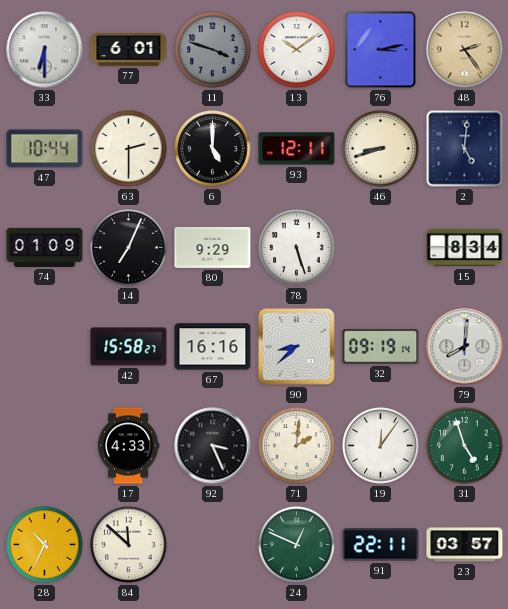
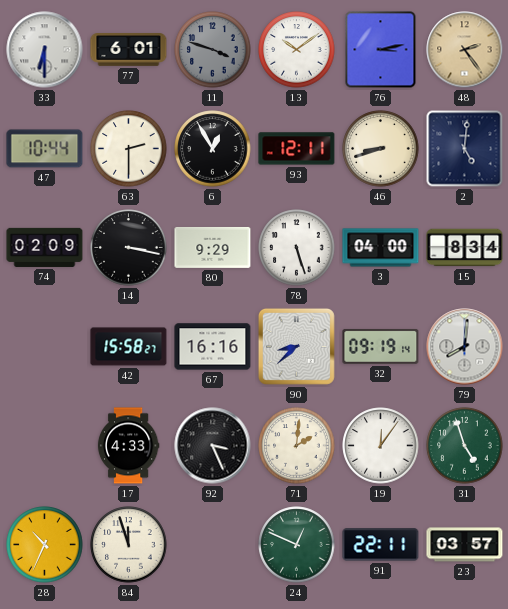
6: 5:00 -> 12:55
74: 01:09 -> 02:09
14: 7:04 -> 3:17
3: none -> 04:00
84: 11:52 -> 11:57
